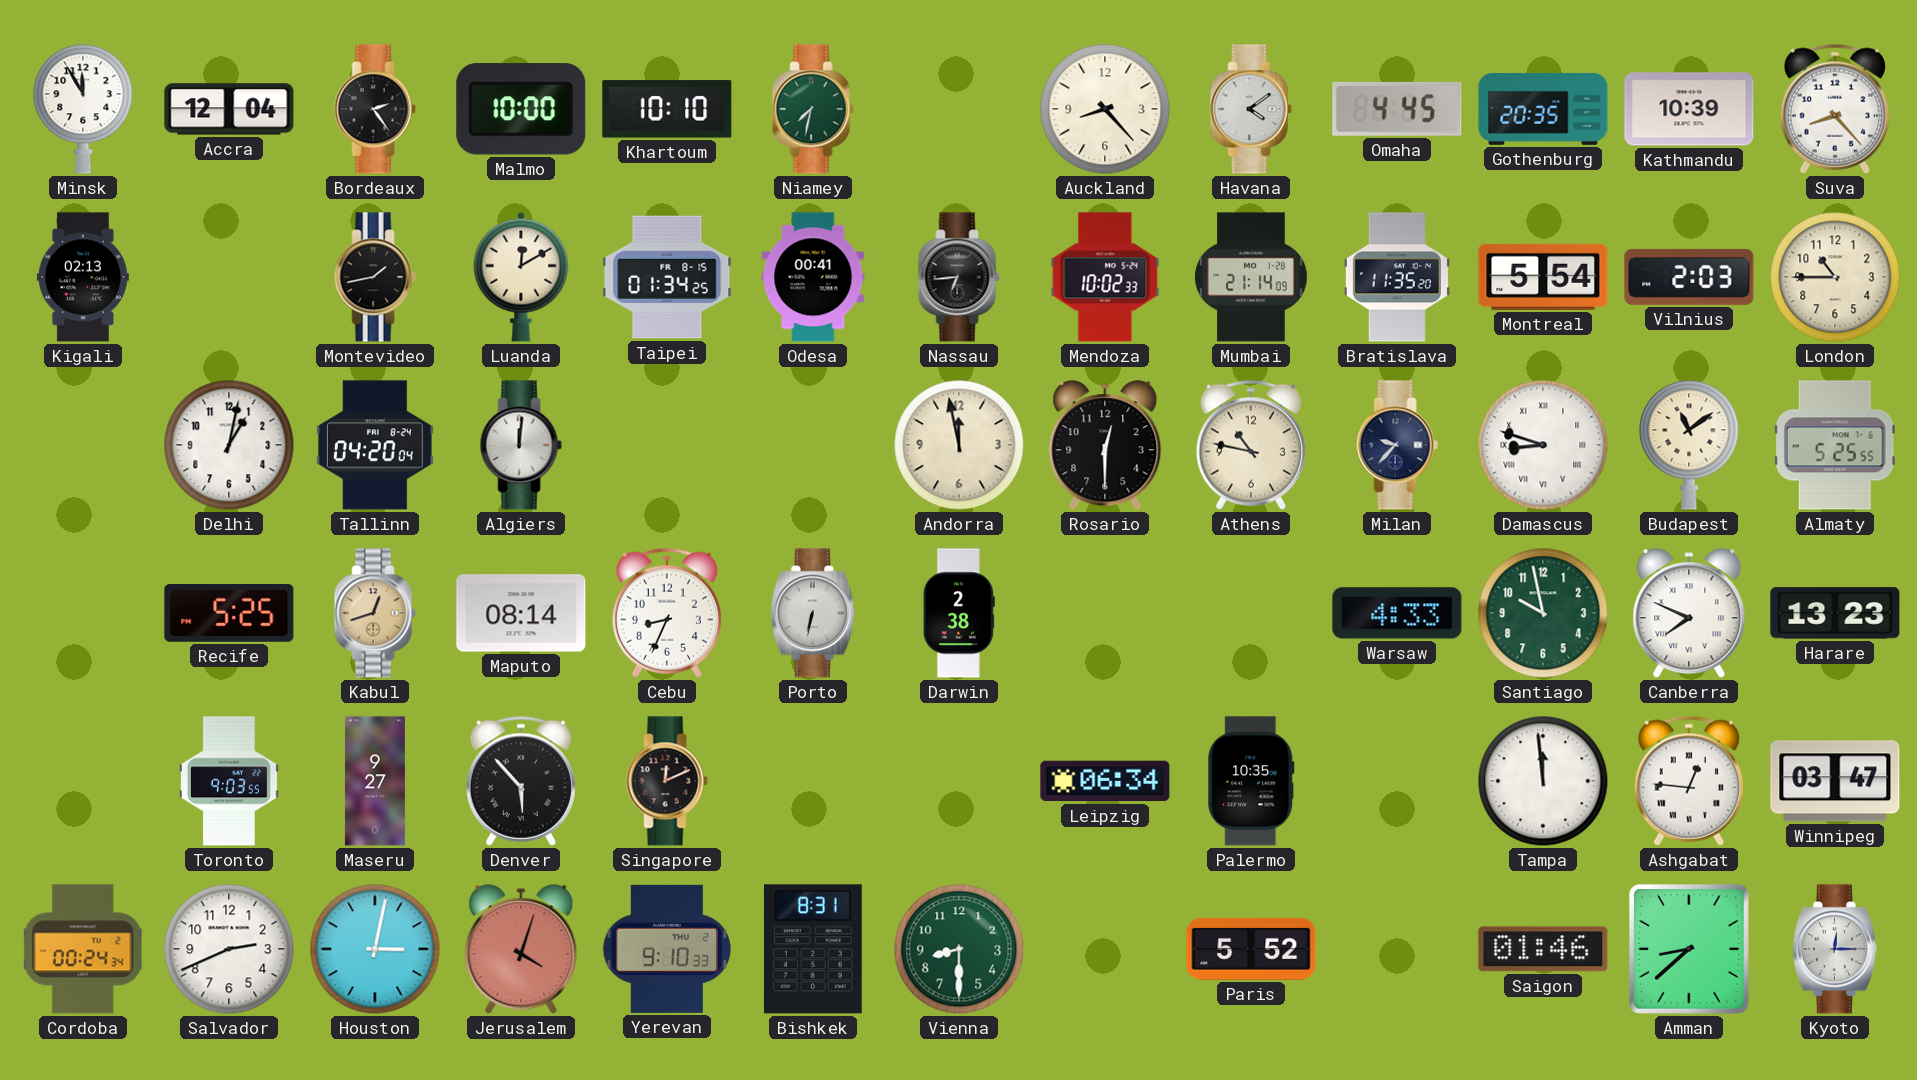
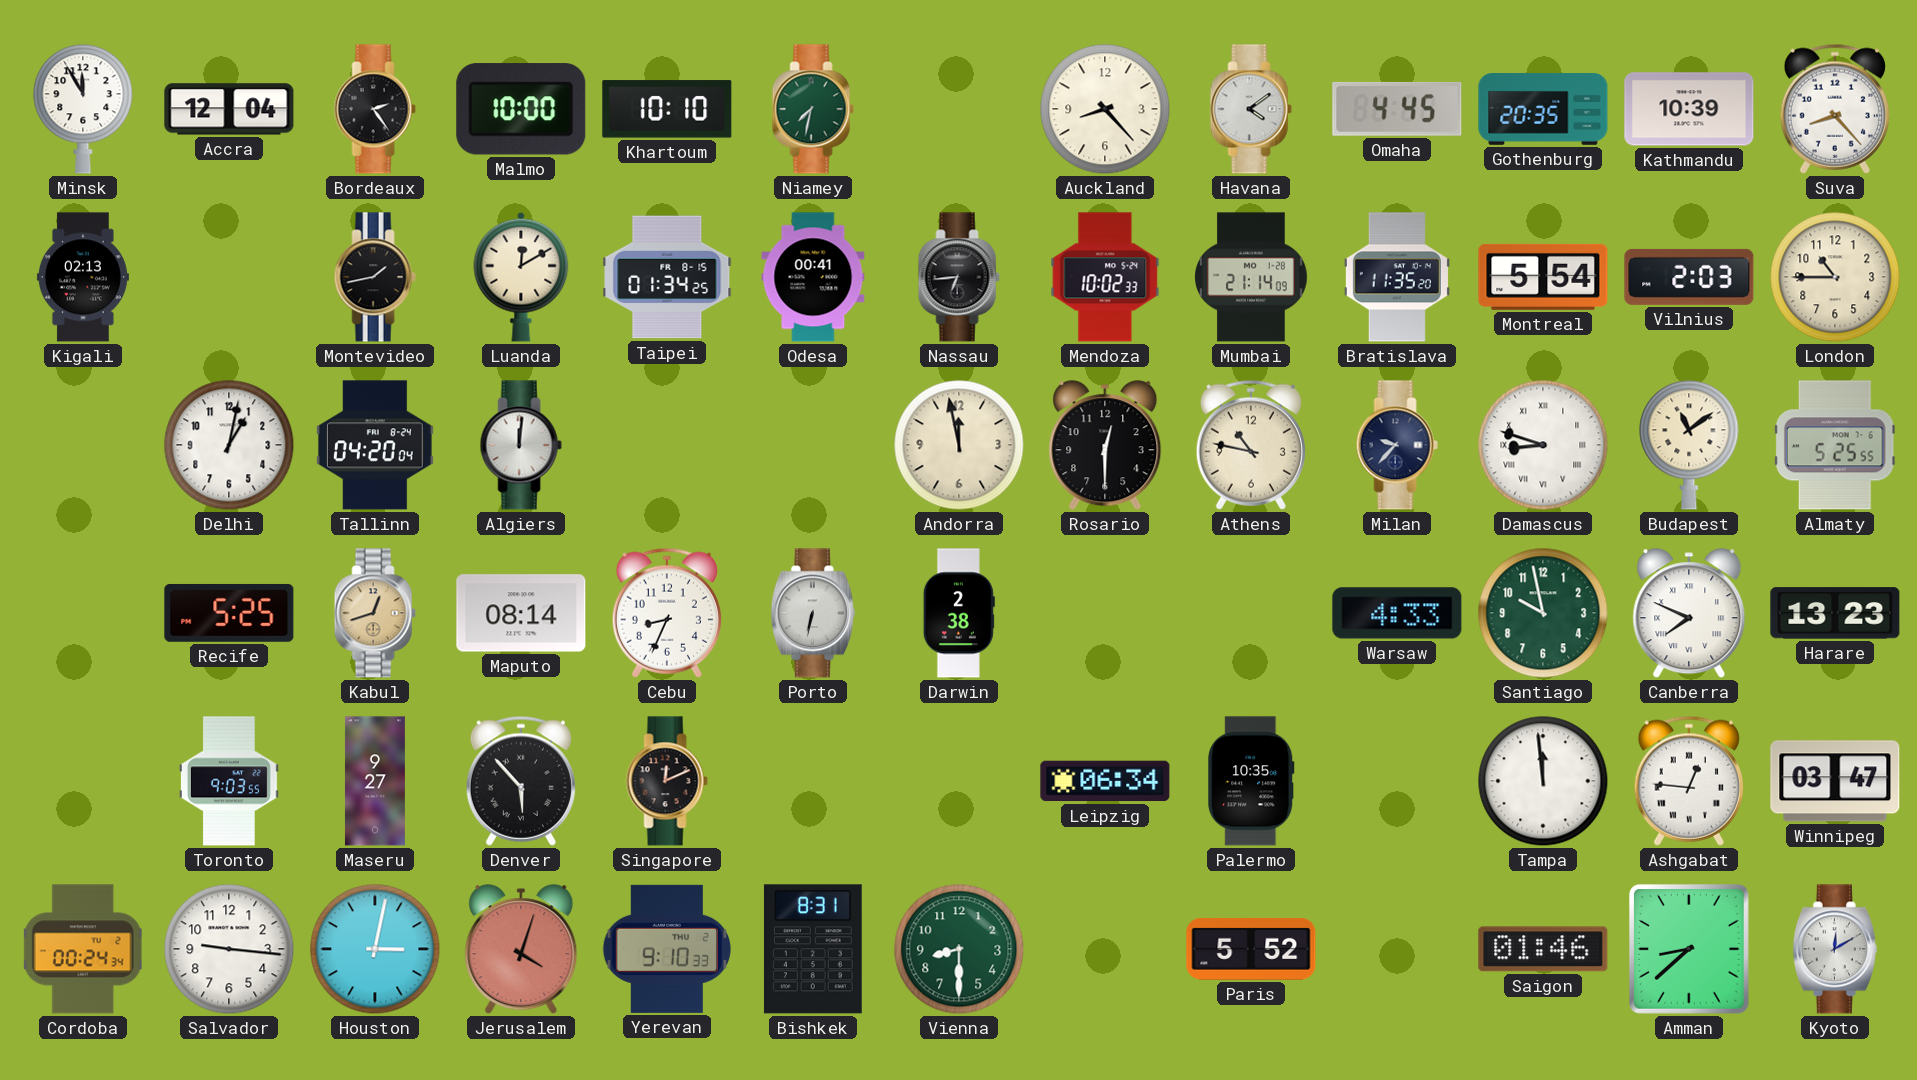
Salvador: 2:41 -> 9:16
Kyoto: 12:15 -> 12:10
